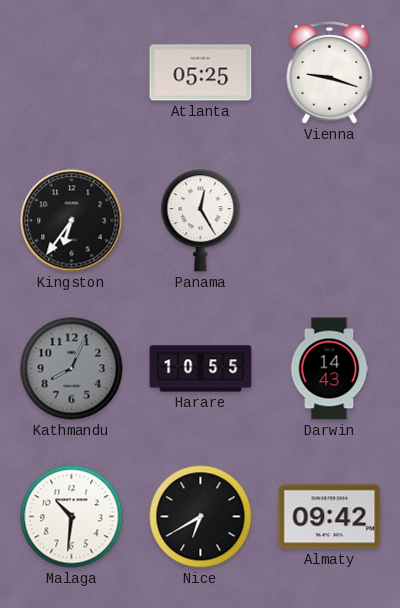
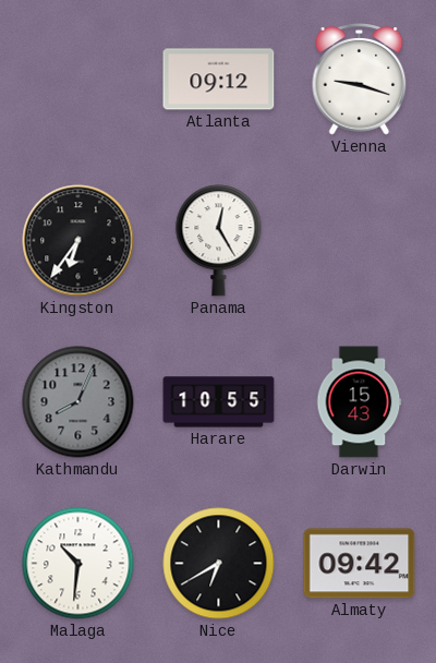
Atlanta: 05:25 -> 09:12
Darwin: 14:43 -> 15:43
